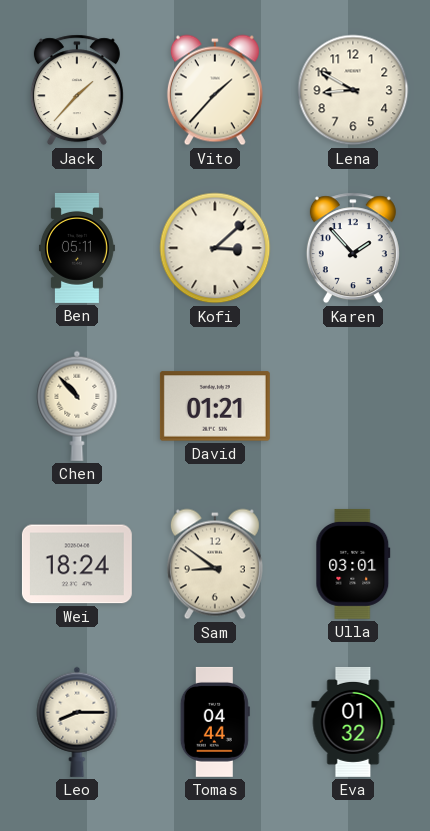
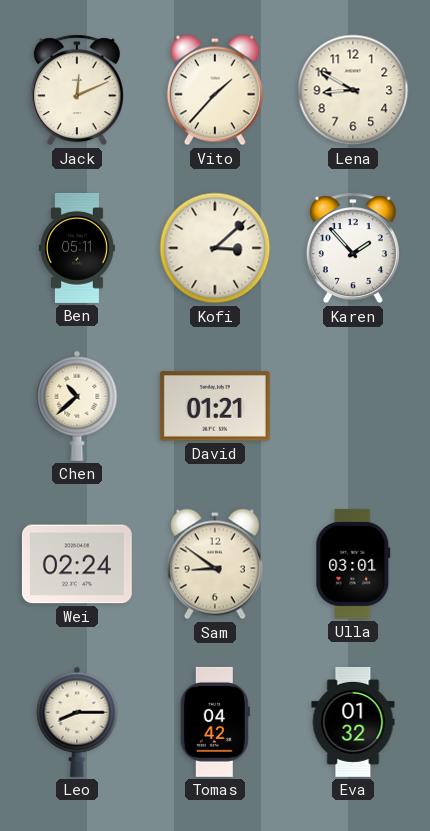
Jack: 1:37 -> 12:11
Chen: 10:53 -> 10:38
Wei: 18:24 -> 02:24
Tomas: 04:44 -> 04:42
